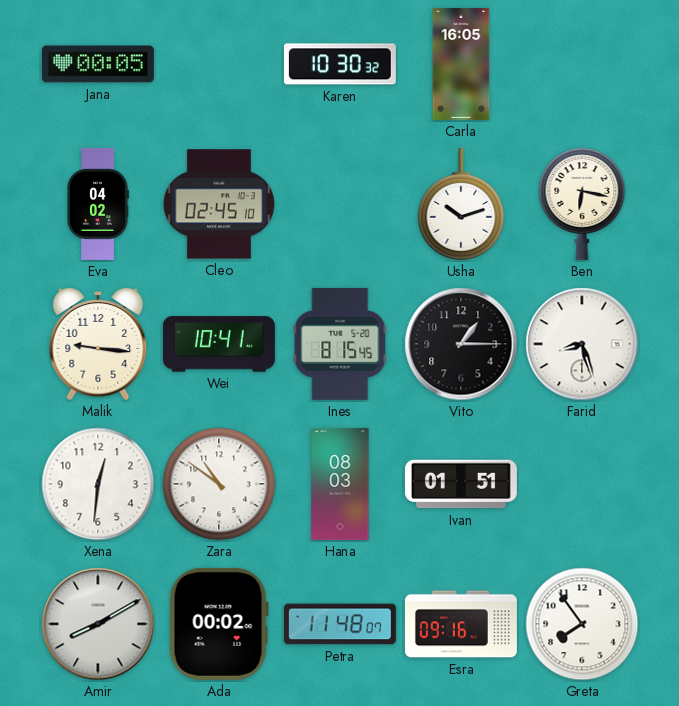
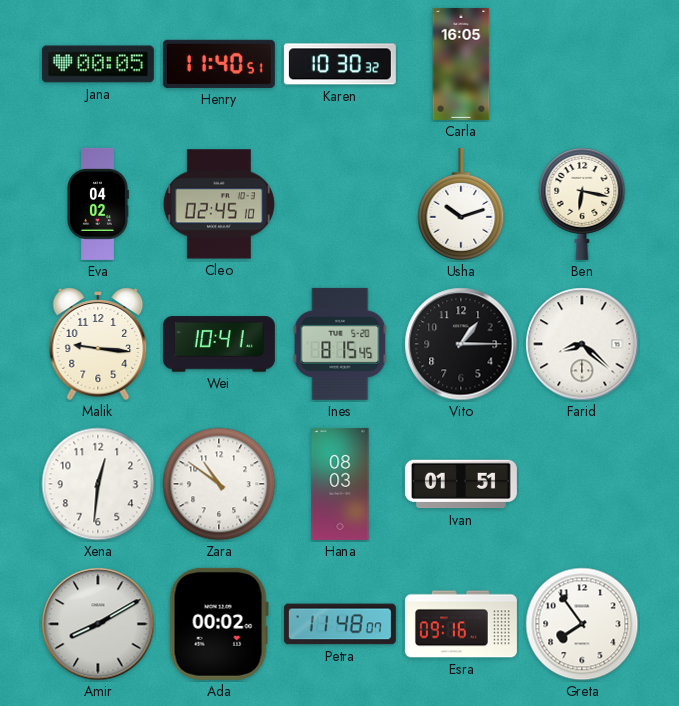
Henry: none -> 11:40
Farid: 8:27 -> 8:22
